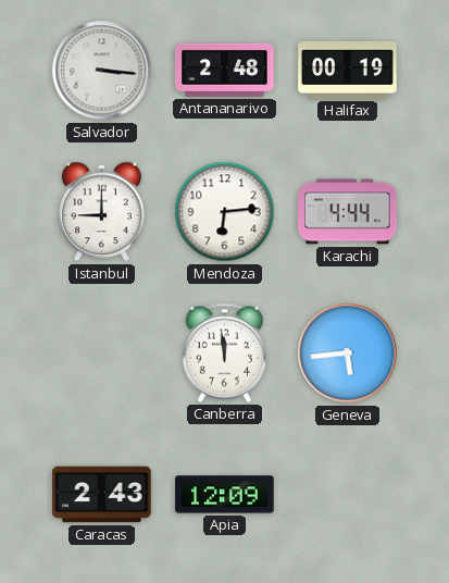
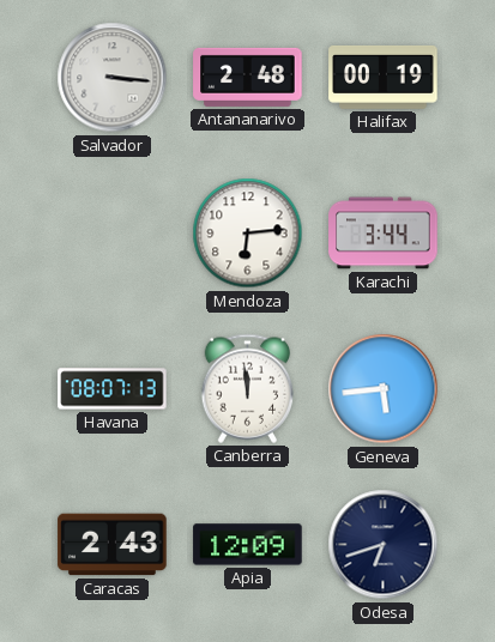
Istanbul: 9:00 -> none
Karachi: 4:44 -> 3:44
Havana: none -> 08:07
Odesa: none -> 6:42
